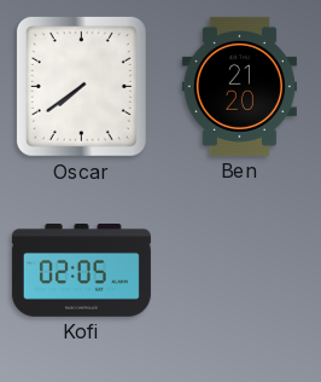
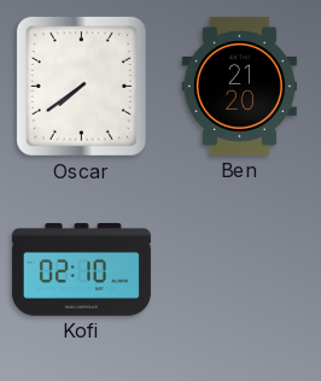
Kofi: 02:05 -> 02:10
